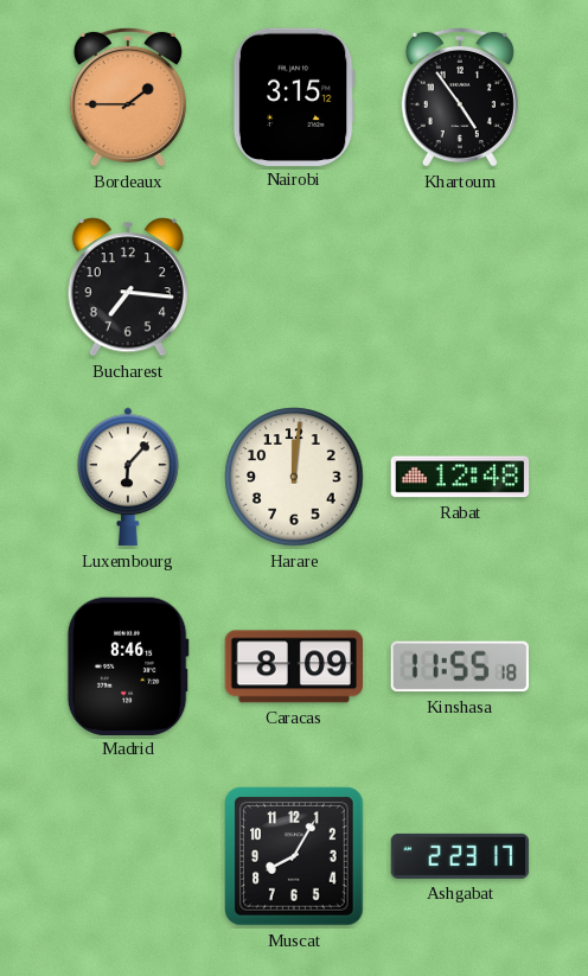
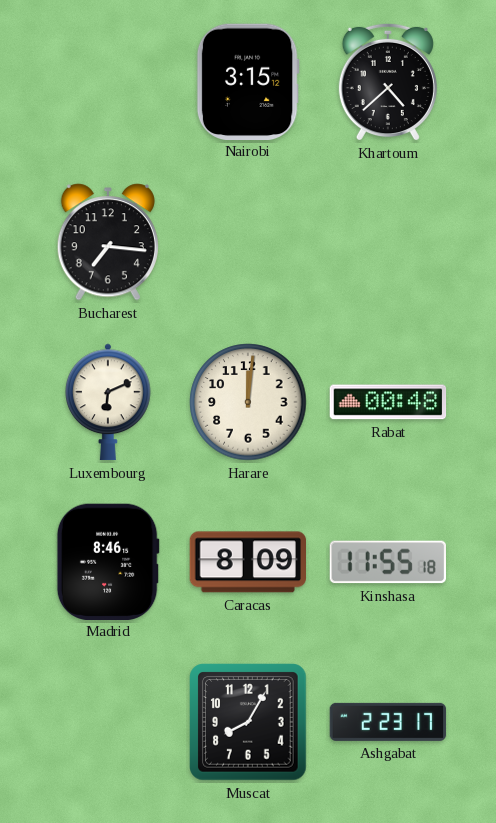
Bordeaux: 1:45 -> none
Khartoum: 4:54 -> 4:38
Luxembourg: 6:07 -> 6:11
Rabat: 12:48 -> 00:48
